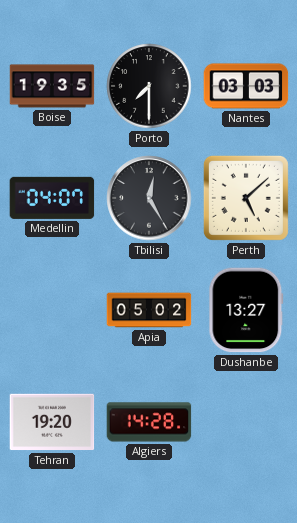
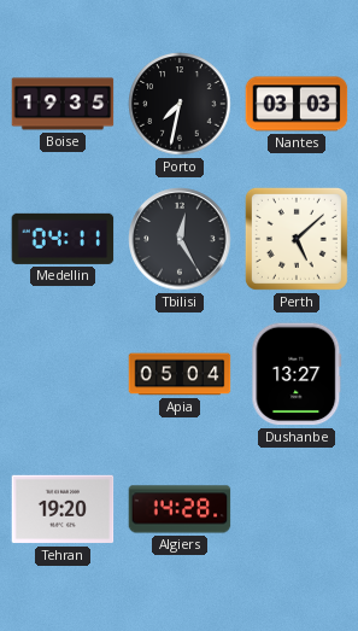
Porto: 7:30 -> 7:32
Medellin: 04:07 -> 04:11
Apia: 05:02 -> 05:04
